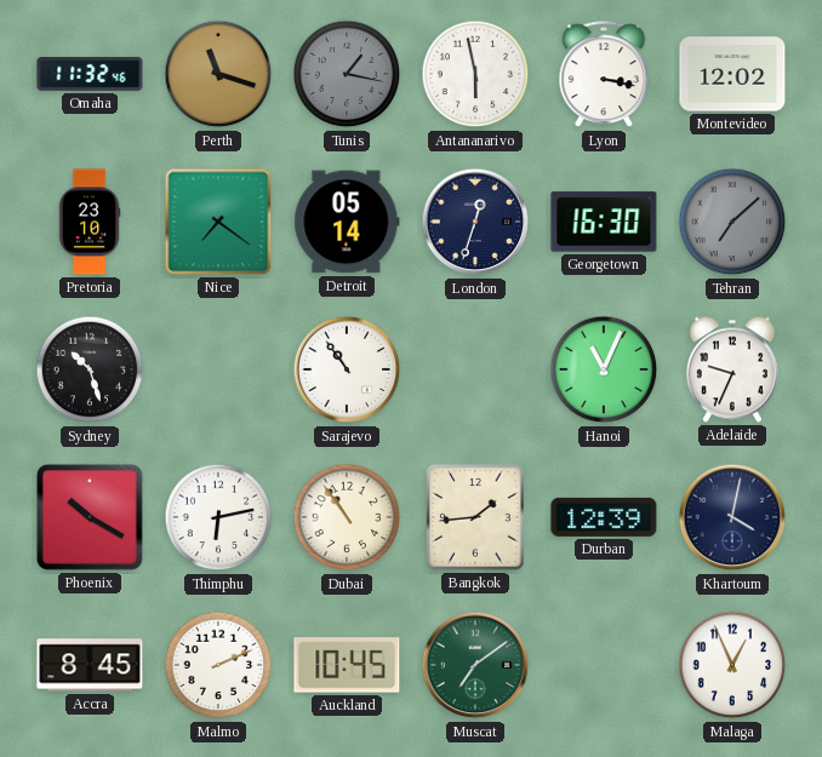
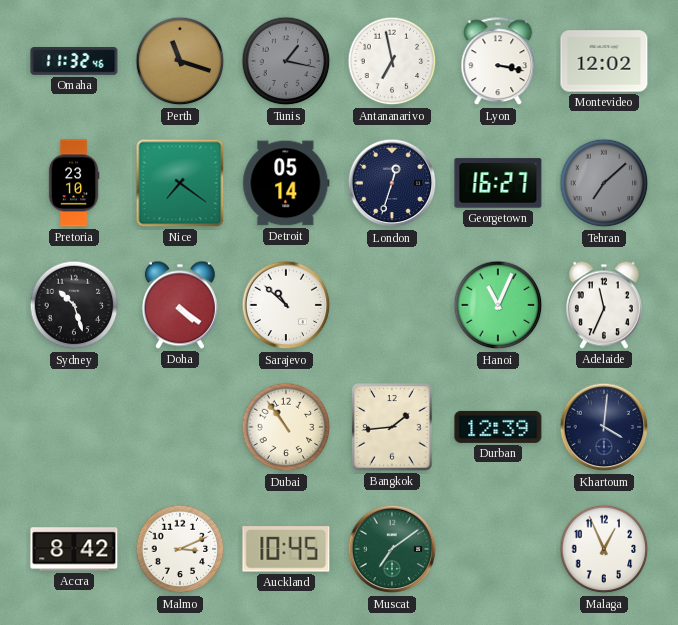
Antananarivo: 5:58 -> 6:58
Georgetown: 16:30 -> 16:27
Doha: none -> 4:21
Sarajevo: 10:54 -> 10:52
Adelaide: 9:34 -> 11:34
Phoenix: 10:20 -> none
Thimphu: 6:13 -> none
Khartoum: 4:02 -> 4:01
Accra: 8:45 -> 8:42
Malmo: 2:11 -> 3:11
